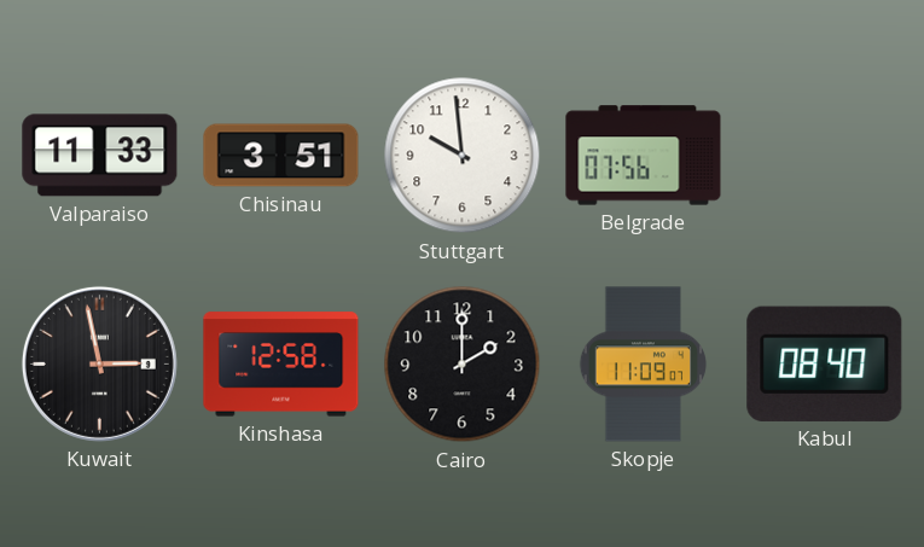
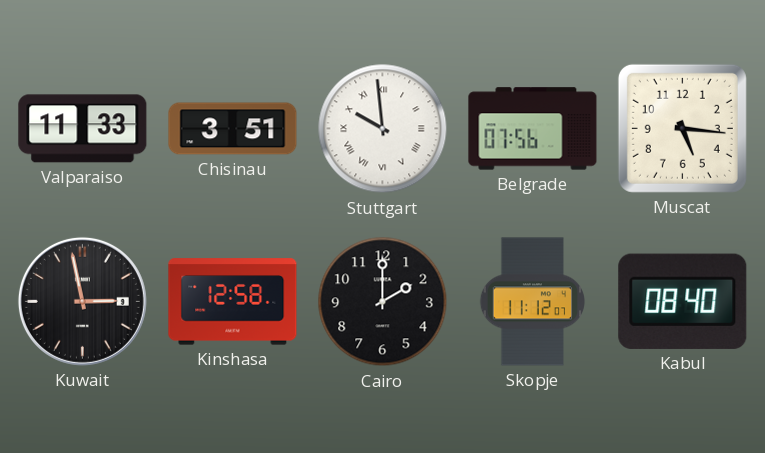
Stuttgart numerals: Arabic -> Roman
Muscat: none -> 5:16
Skopje: 11:09 -> 11:12
